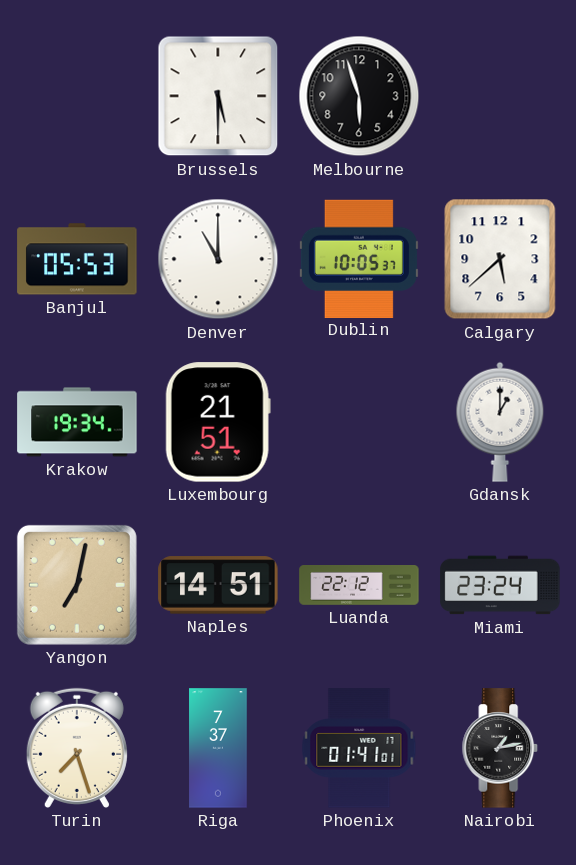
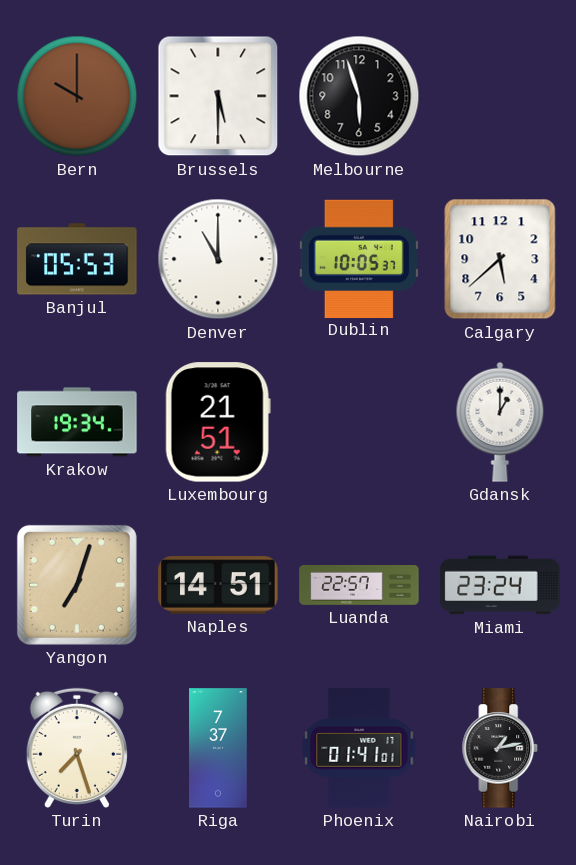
Bern: none -> 10:00
Yangon: 7:02 -> 7:03
Luanda: 22:12 -> 22:57
